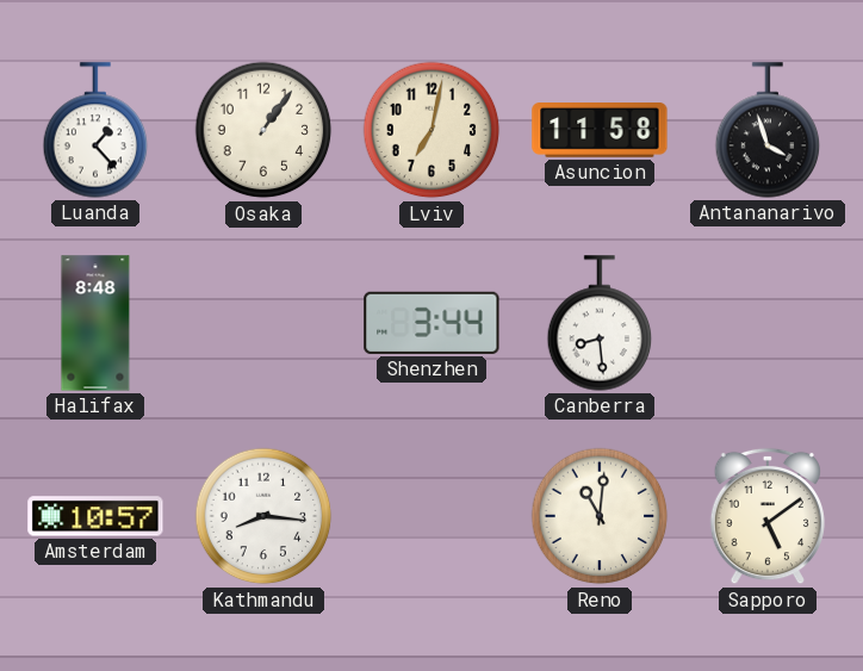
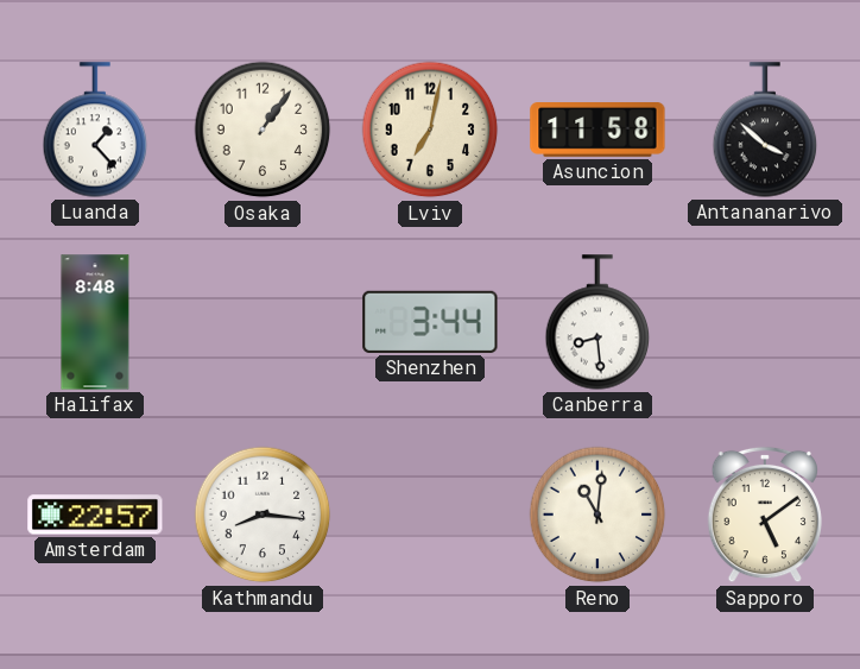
Antananarivo: 3:57 -> 3:52
Amsterdam: 10:57 -> 22:57
